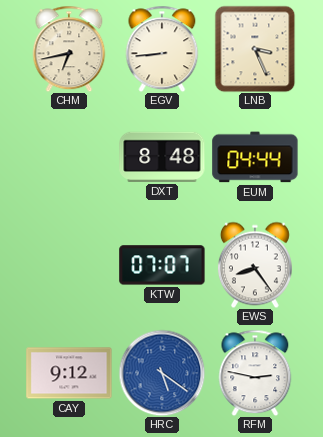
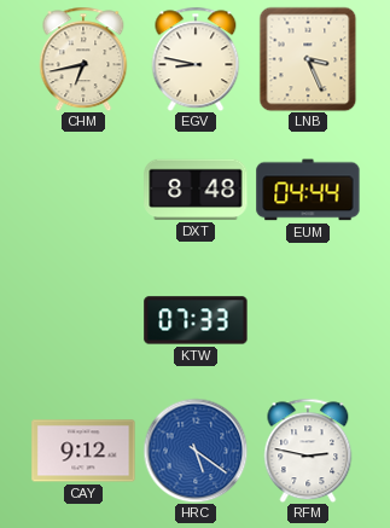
EGV: 8:44 -> 8:47
KTW: 07:07 -> 07:33
EWS: 8:24 -> none
